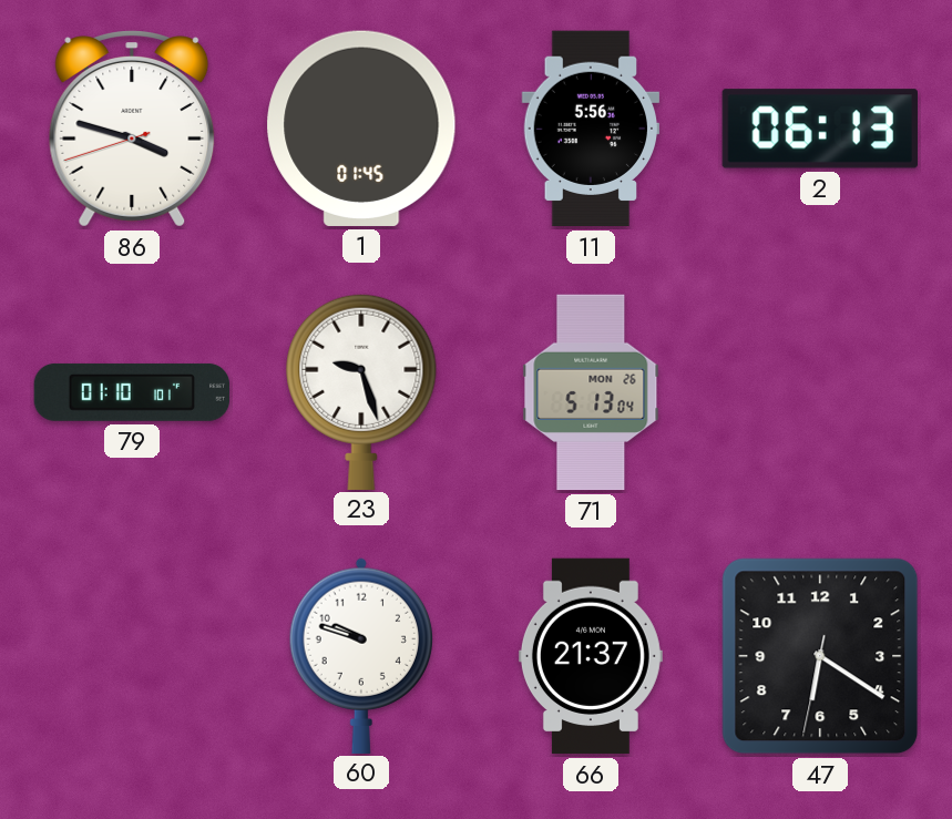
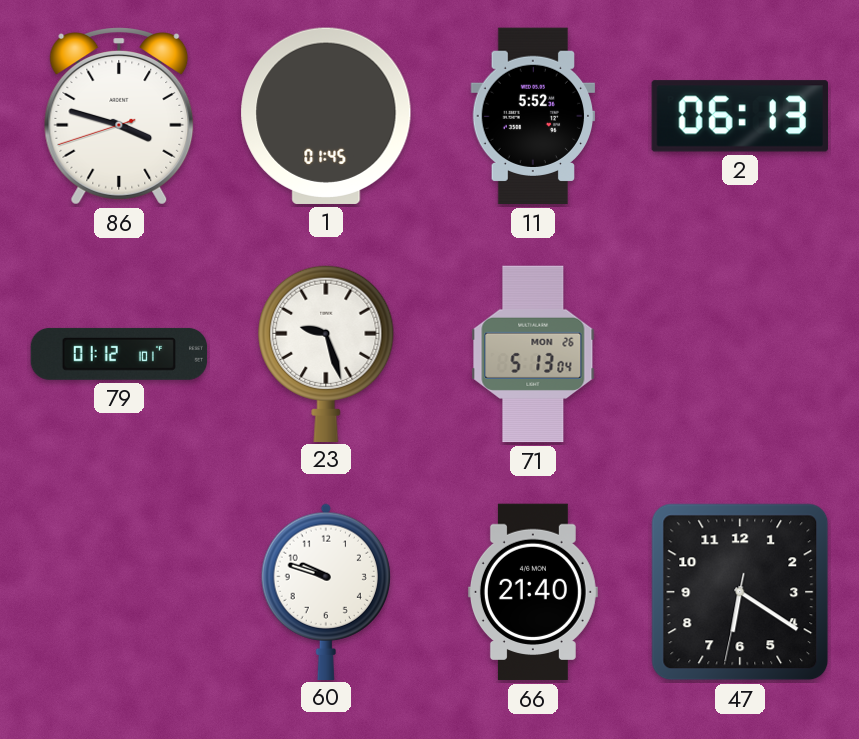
11: 5:56 -> 5:52
79: 01:10 -> 01:12
66: 21:37 -> 21:40
